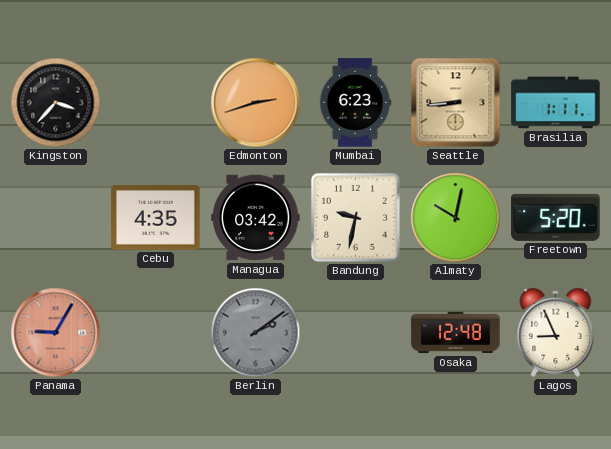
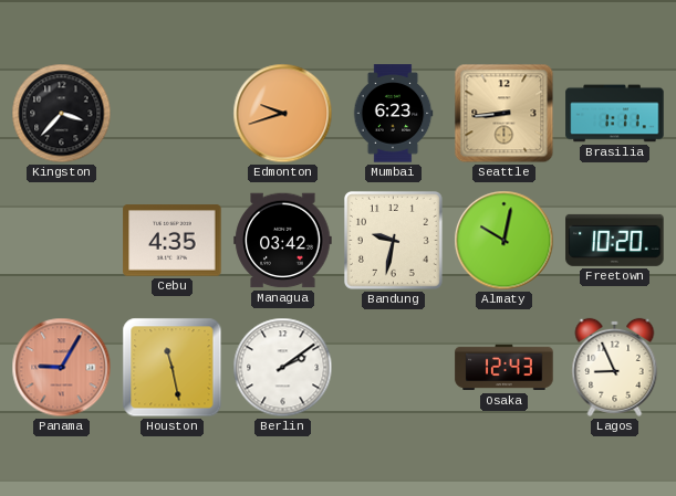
Edmonton: 2:42 -> 9:42
Freetown: 5:20 -> 10:20
Houston: none -> 11:28
Berlin dial: grey -> white
Osaka: 12:48 -> 12:43
